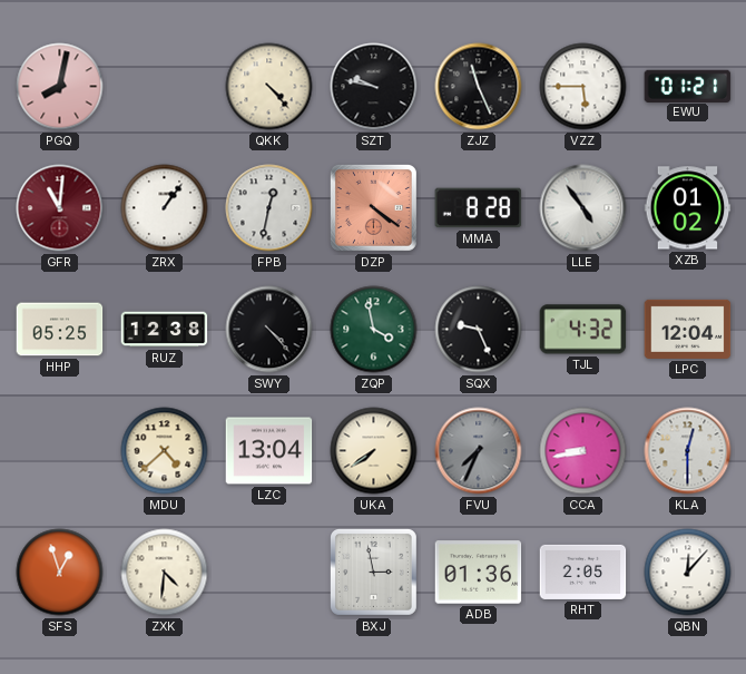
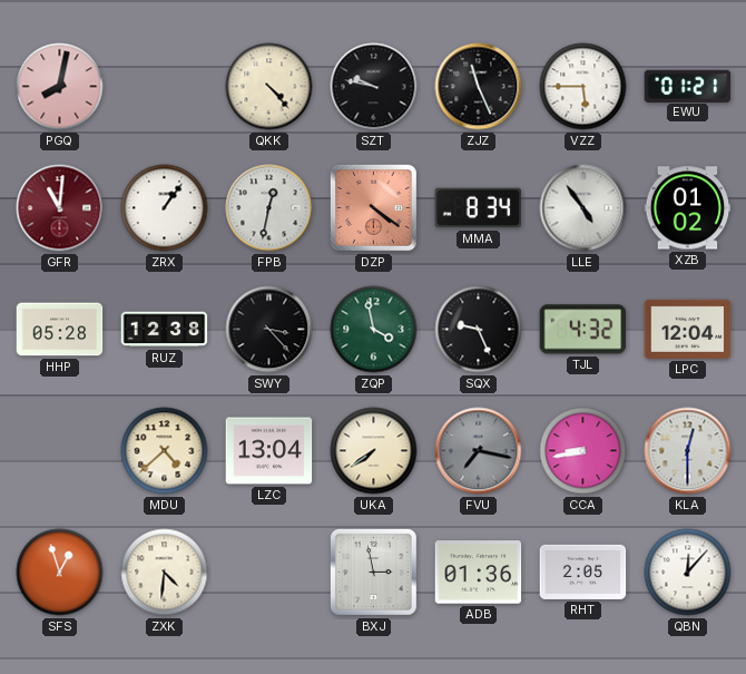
MMA: 8:28 -> 8:34
HHP: 05:25 -> 05:28
SWY: 4:23 -> 3:23
FVU: 7:34 -> 7:17
